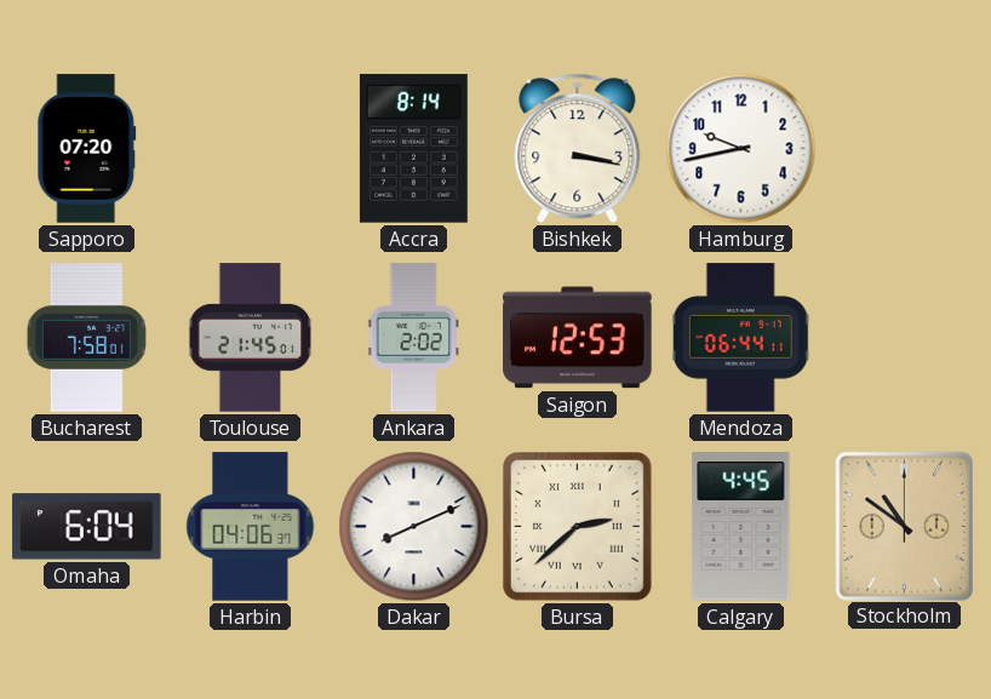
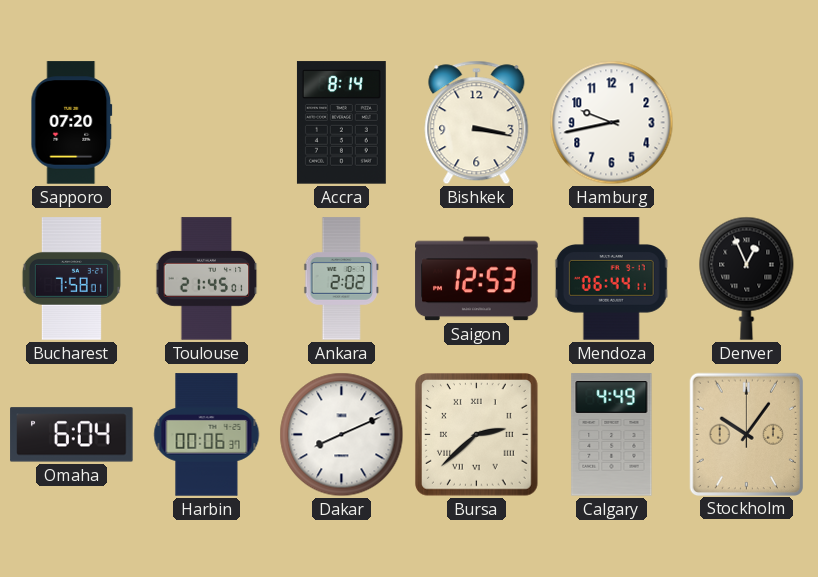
Denver: none -> 12:56
Harbin: 04:06 -> 00:06
Calgary: 4:45 -> 4:49
Stockholm: 10:51 -> 10:06
